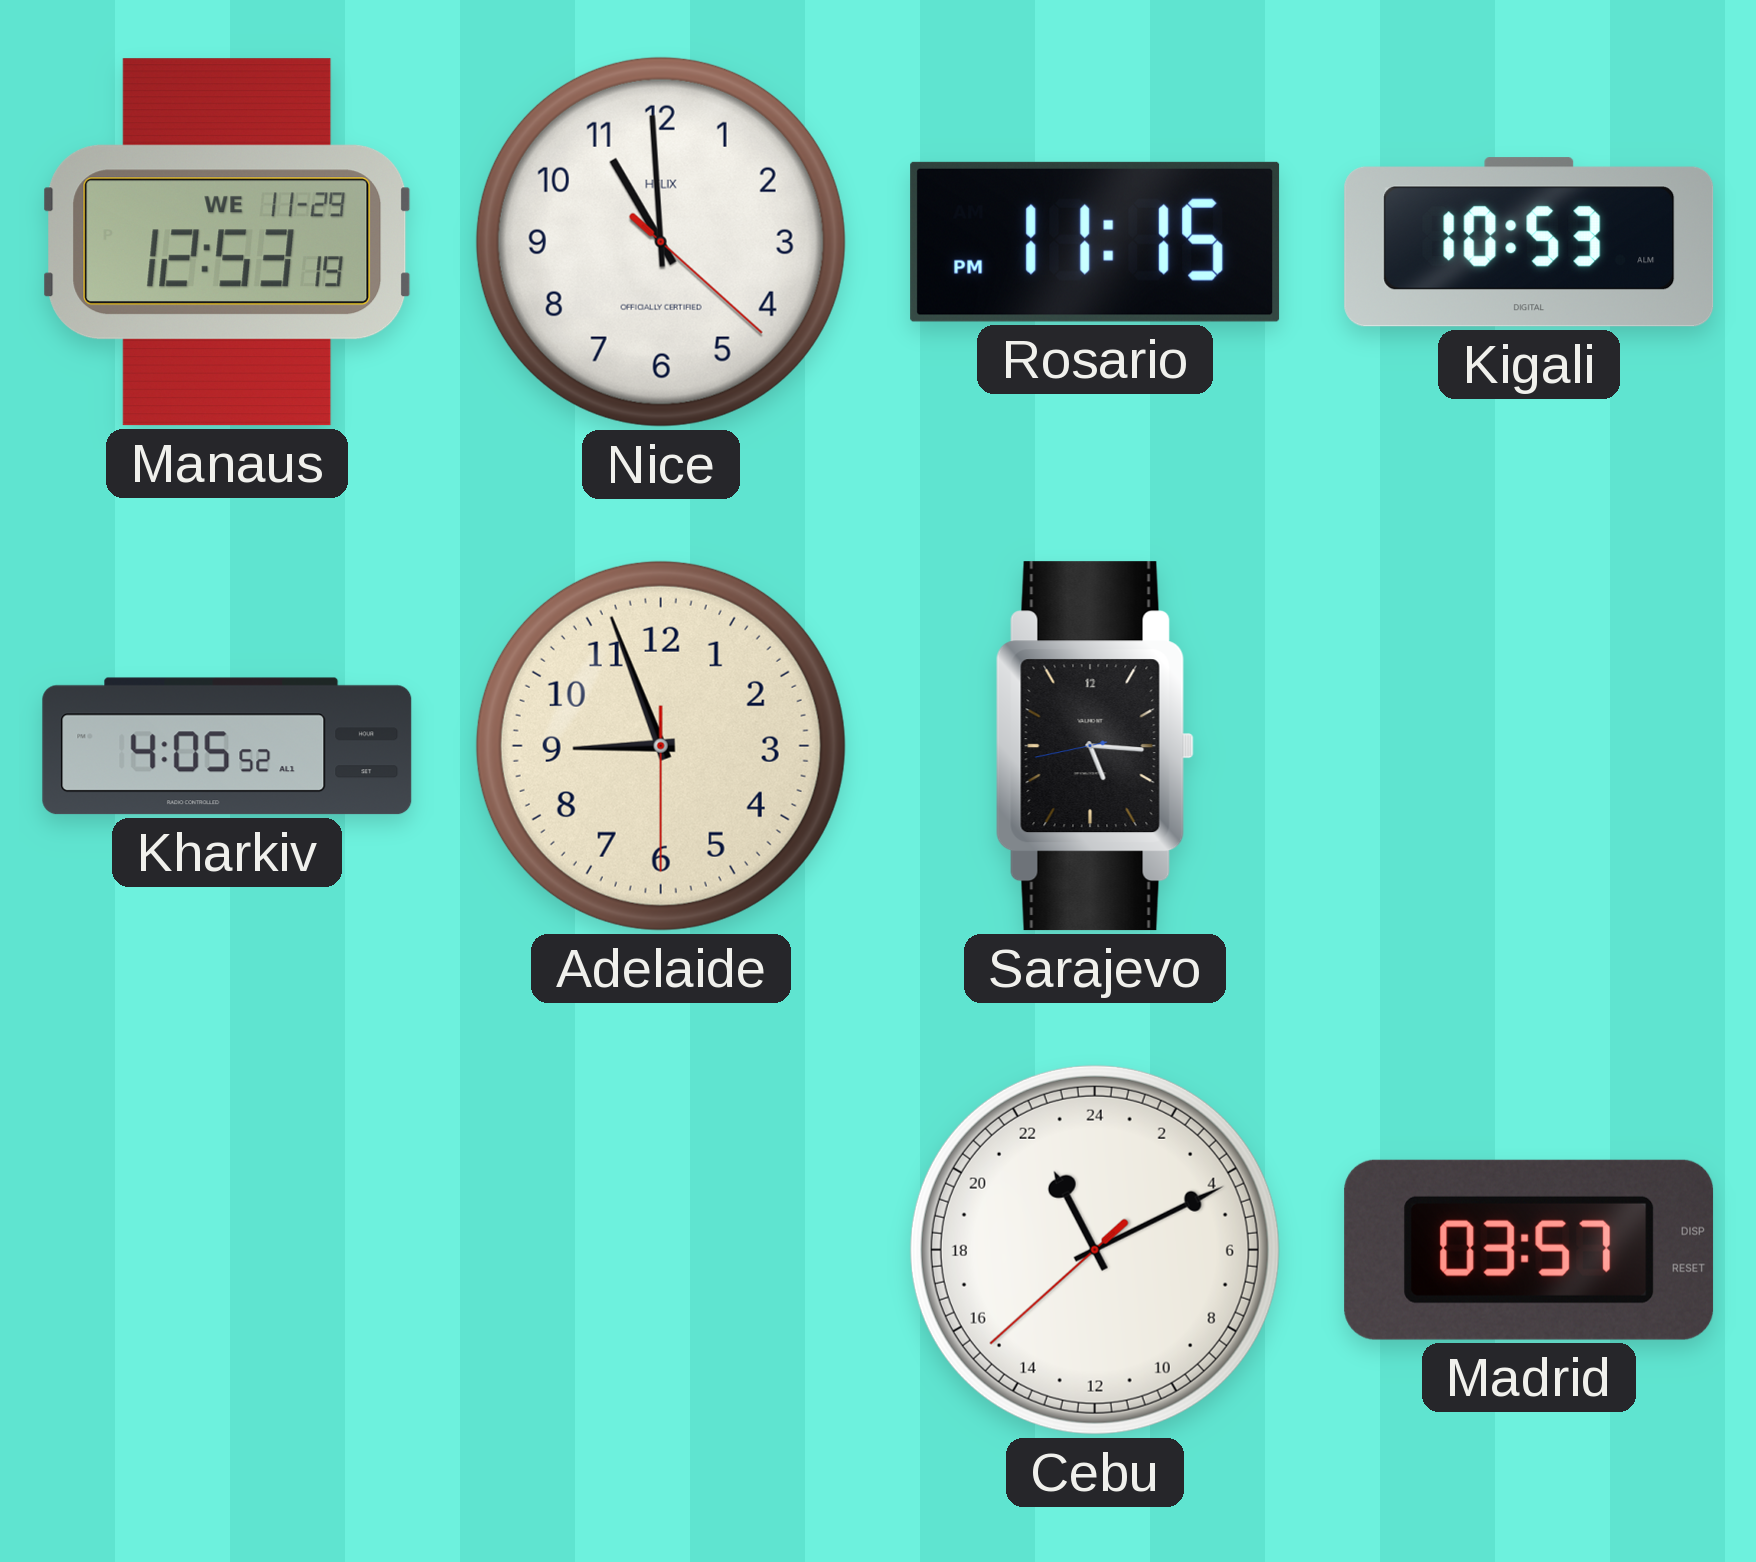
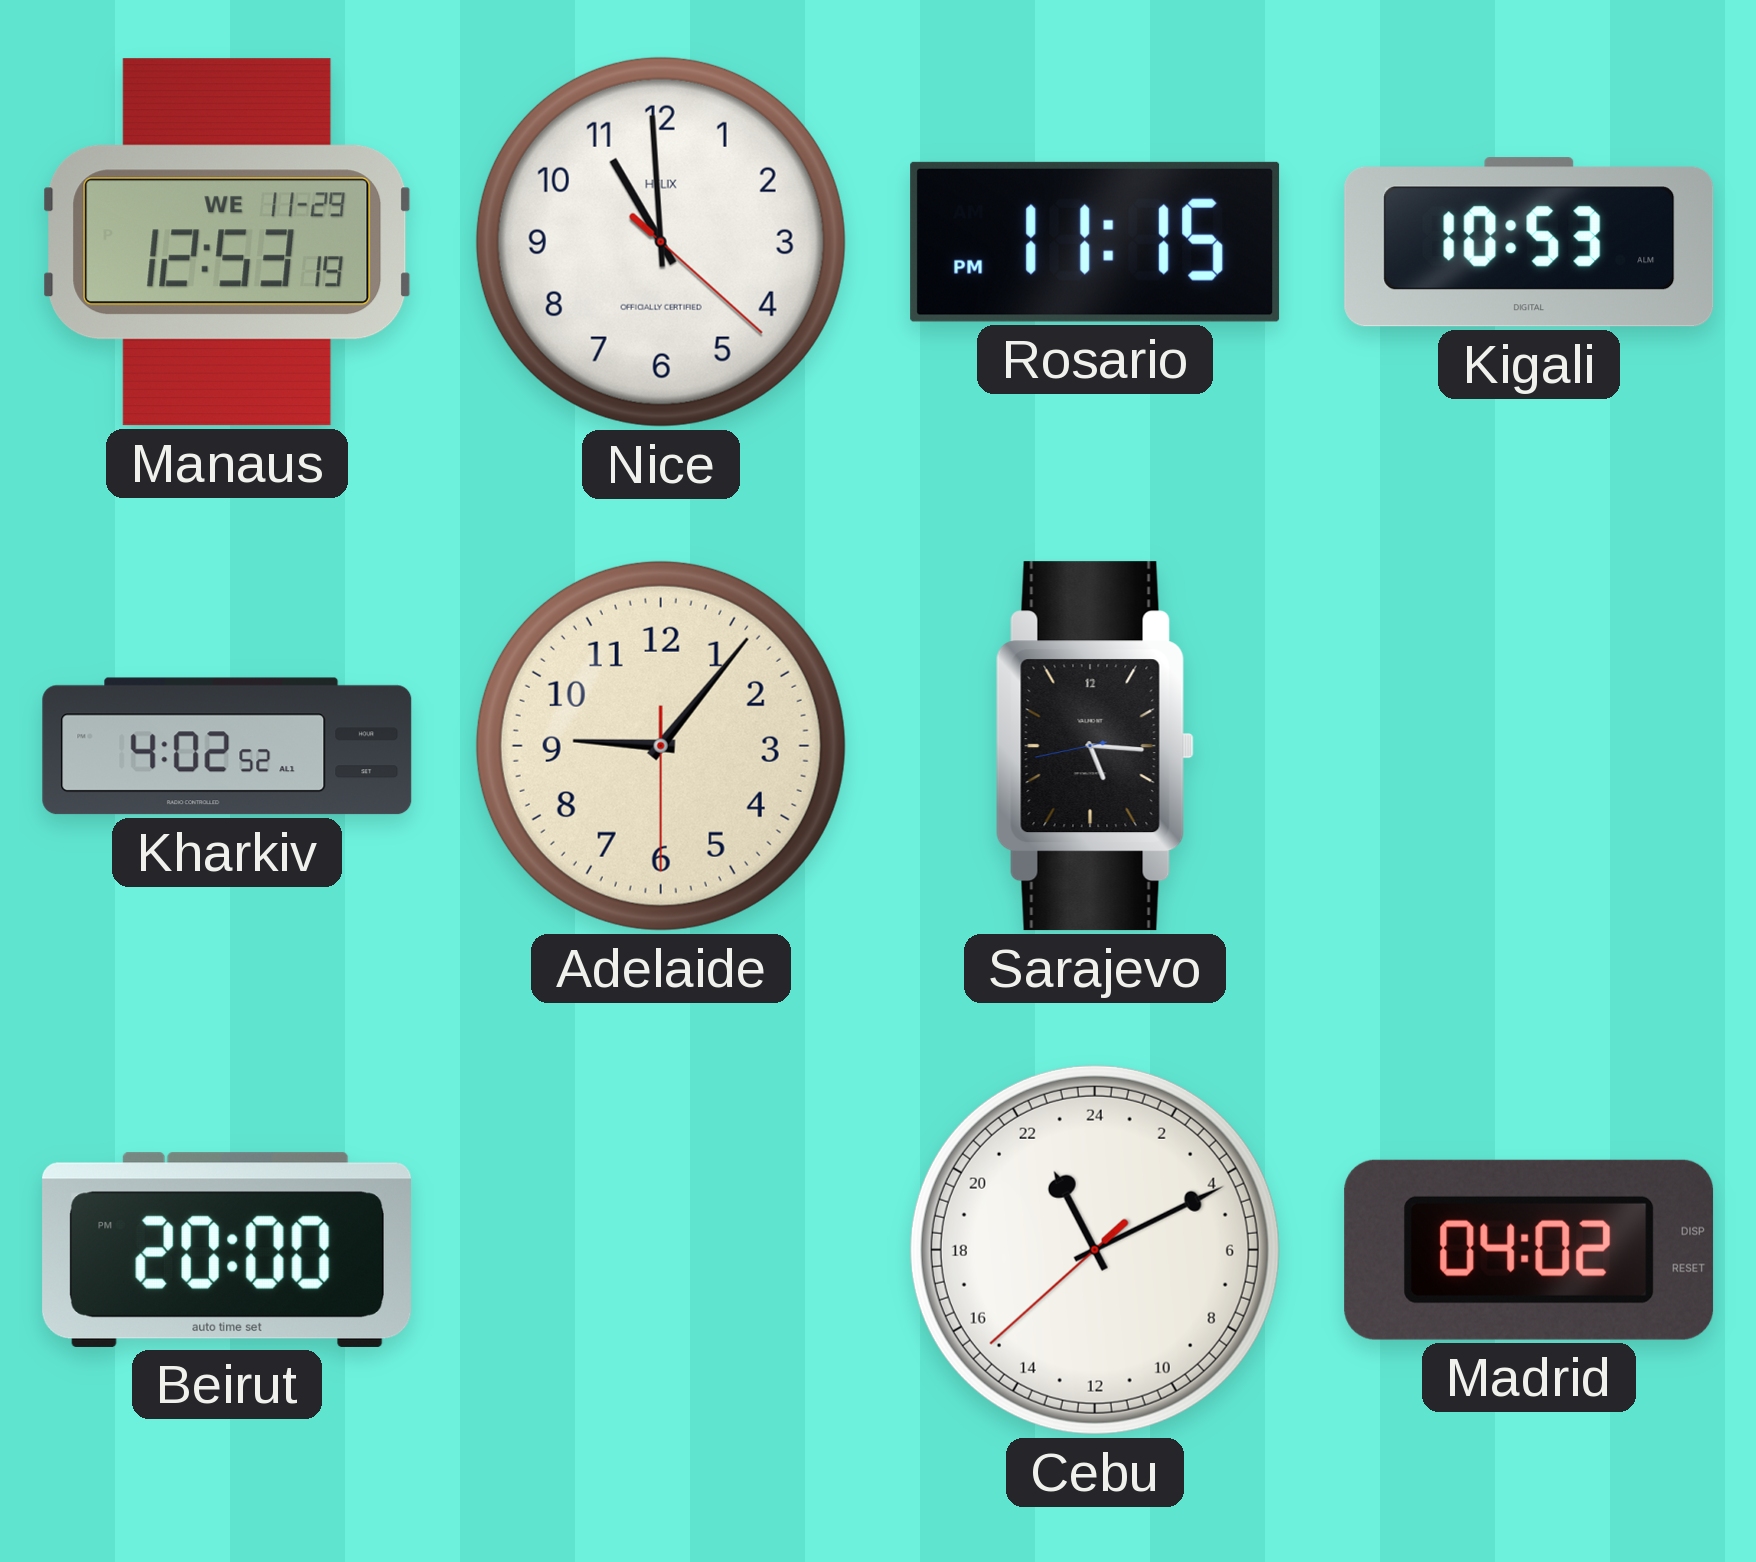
Kharkiv: 4:05 -> 4:02
Adelaide: 8:56 -> 9:06
Beirut: none -> 20:00
Madrid: 03:57 -> 04:02
